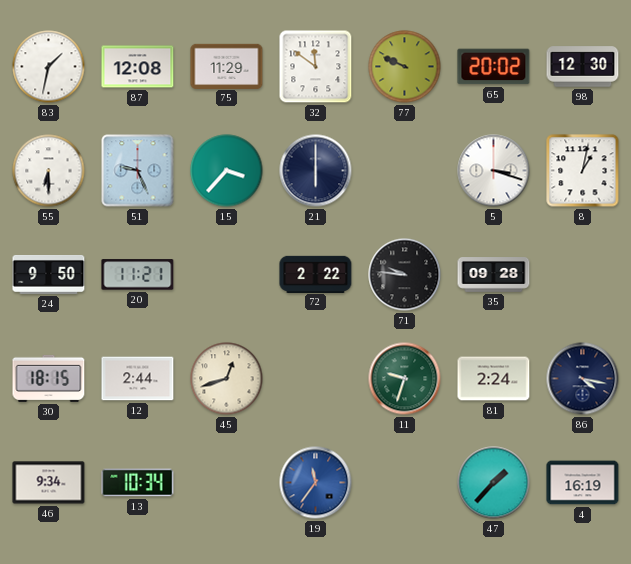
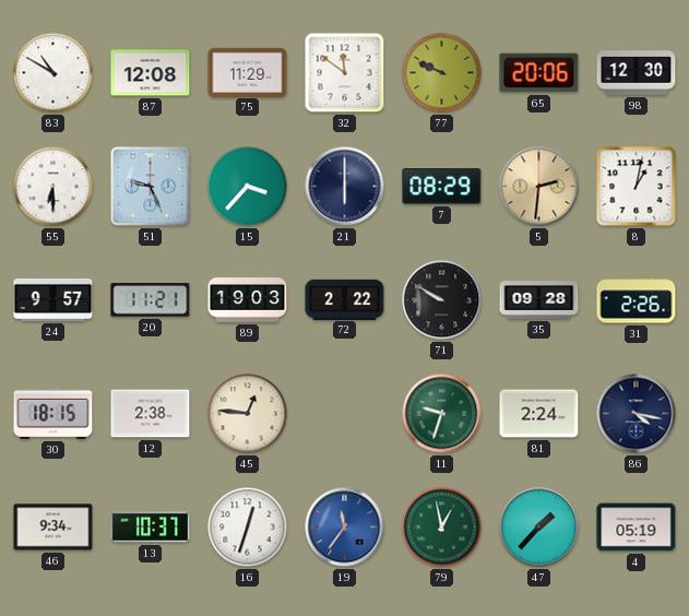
83: 1:32 -> 10:50
65: 20:02 -> 20:06
7: none -> 08:29
5: 3:18 -> 2:31
5 dial: white -> champagne
24: 9:50 -> 9:57
89: none -> 19:03
71: 9:46 -> 9:50
31: none -> 2:26
12: 2:44 -> 2:38
45: 12:42 -> 12:46
13: 10:34 -> 10:37
16: none -> 12:33
79: none -> 12:58
4: 16:19 -> 05:19
